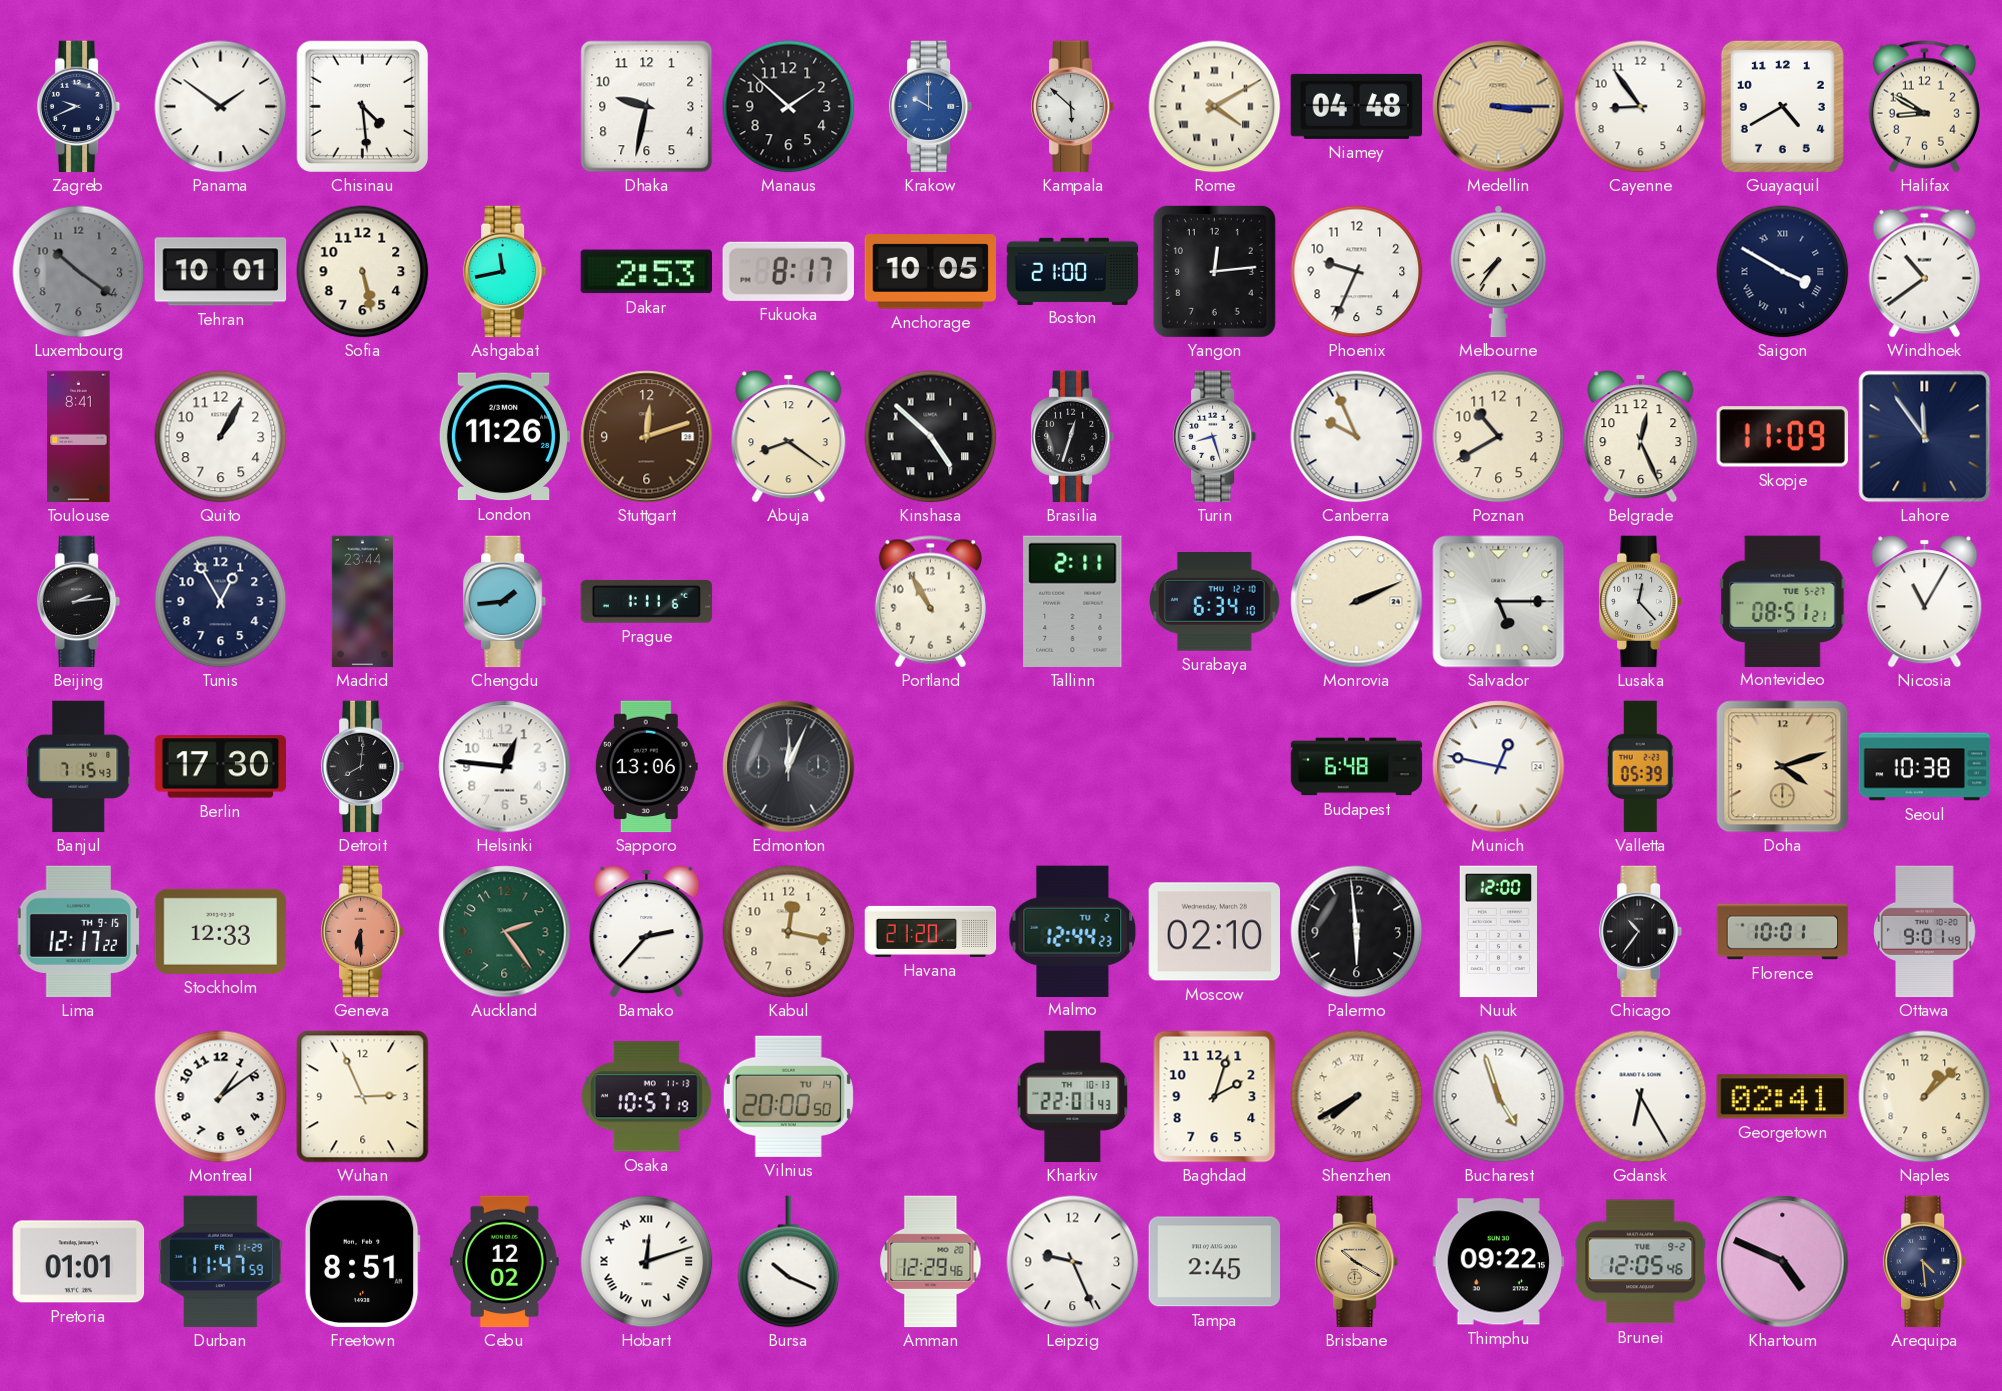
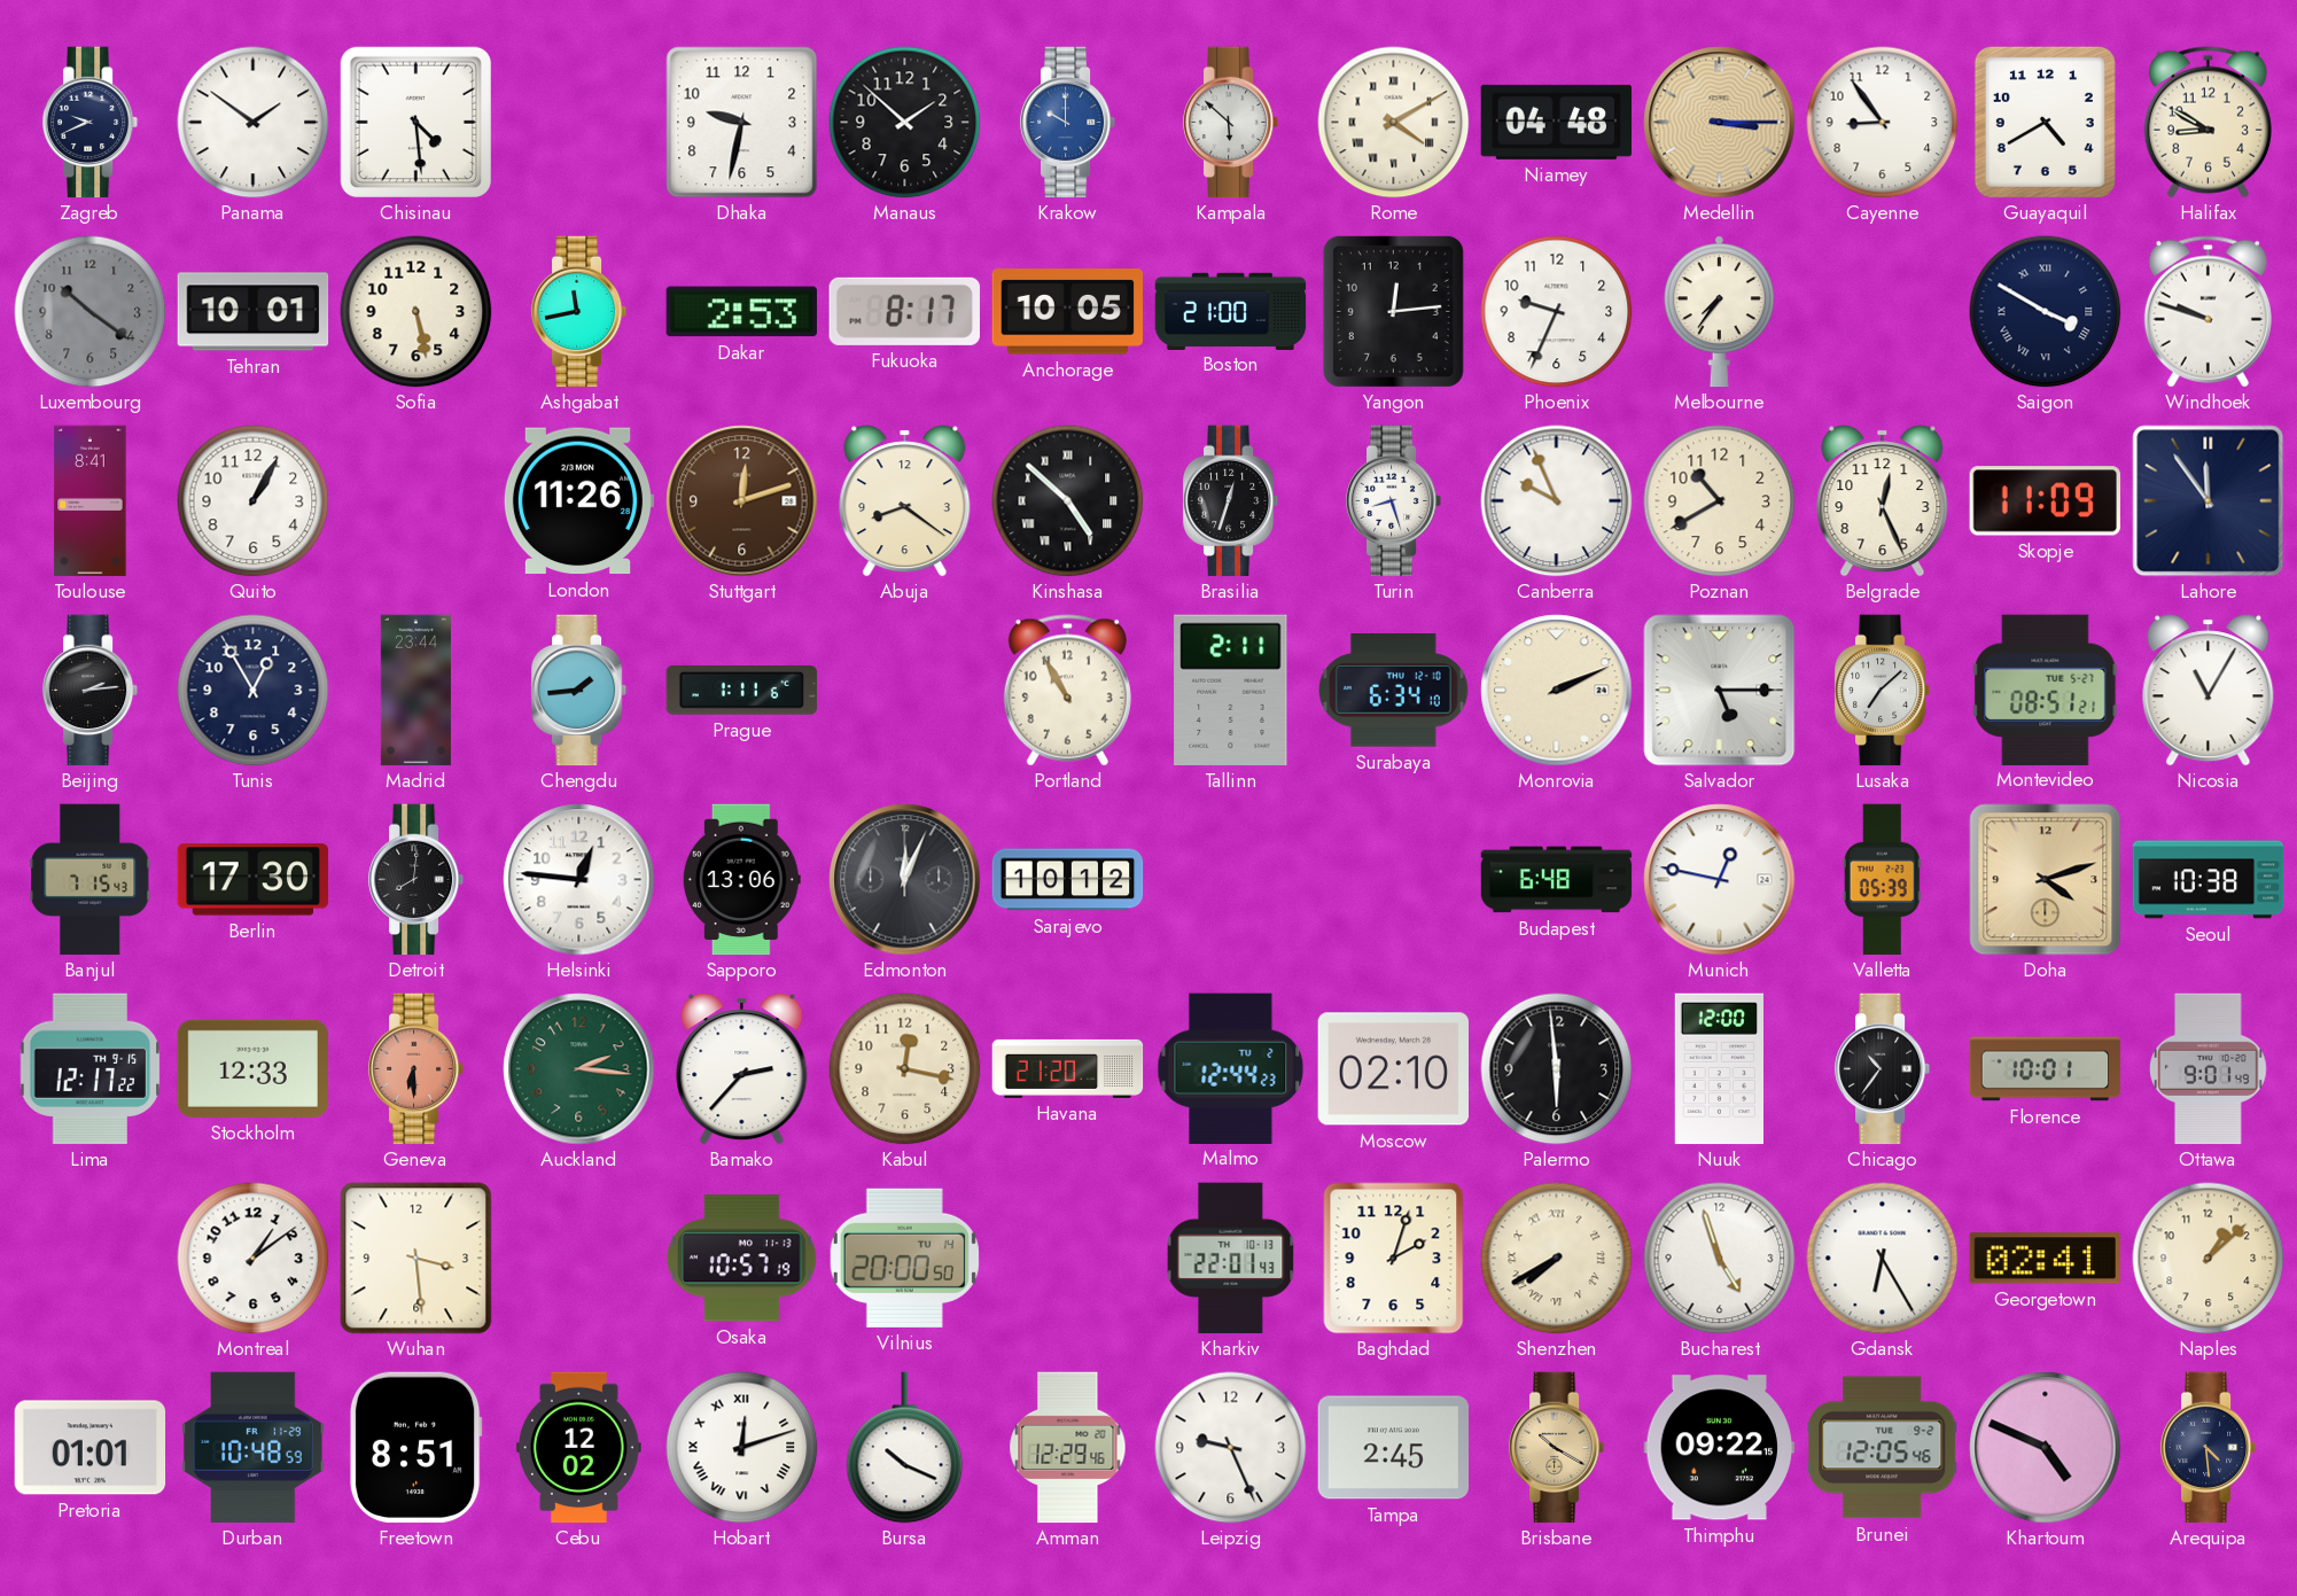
Windhoek: 10:39 -> 9:48
Lusaka: 12:23 -> 7:08
Sarajevo: none -> 10:12
Auckland: 2:24 -> 2:16
Wuhan: 2:56 -> 3:29
Durban: 11:47 -> 10:48
